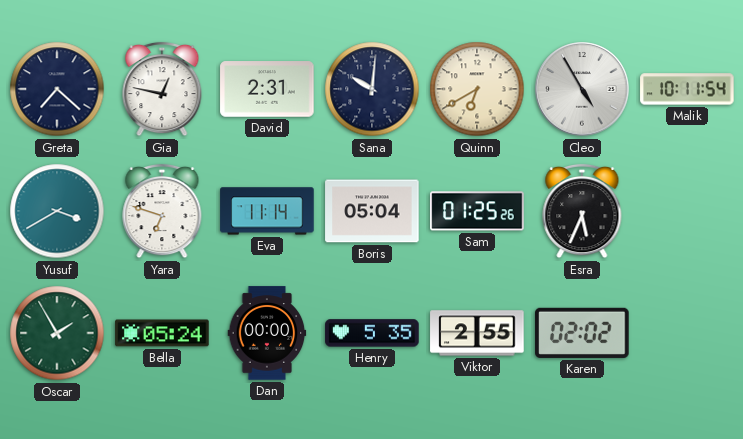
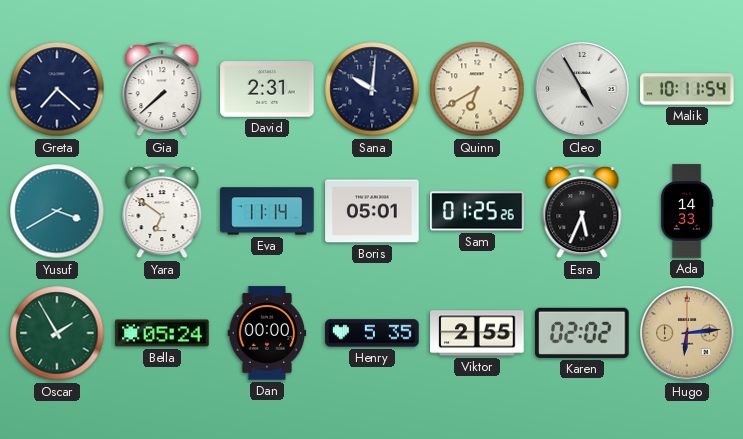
Gia: 12:47 -> 7:38
Yara: 6:48 -> 6:51
Boris: 05:04 -> 05:01
Ada: none -> 14:33
Hugo: none -> 6:14
